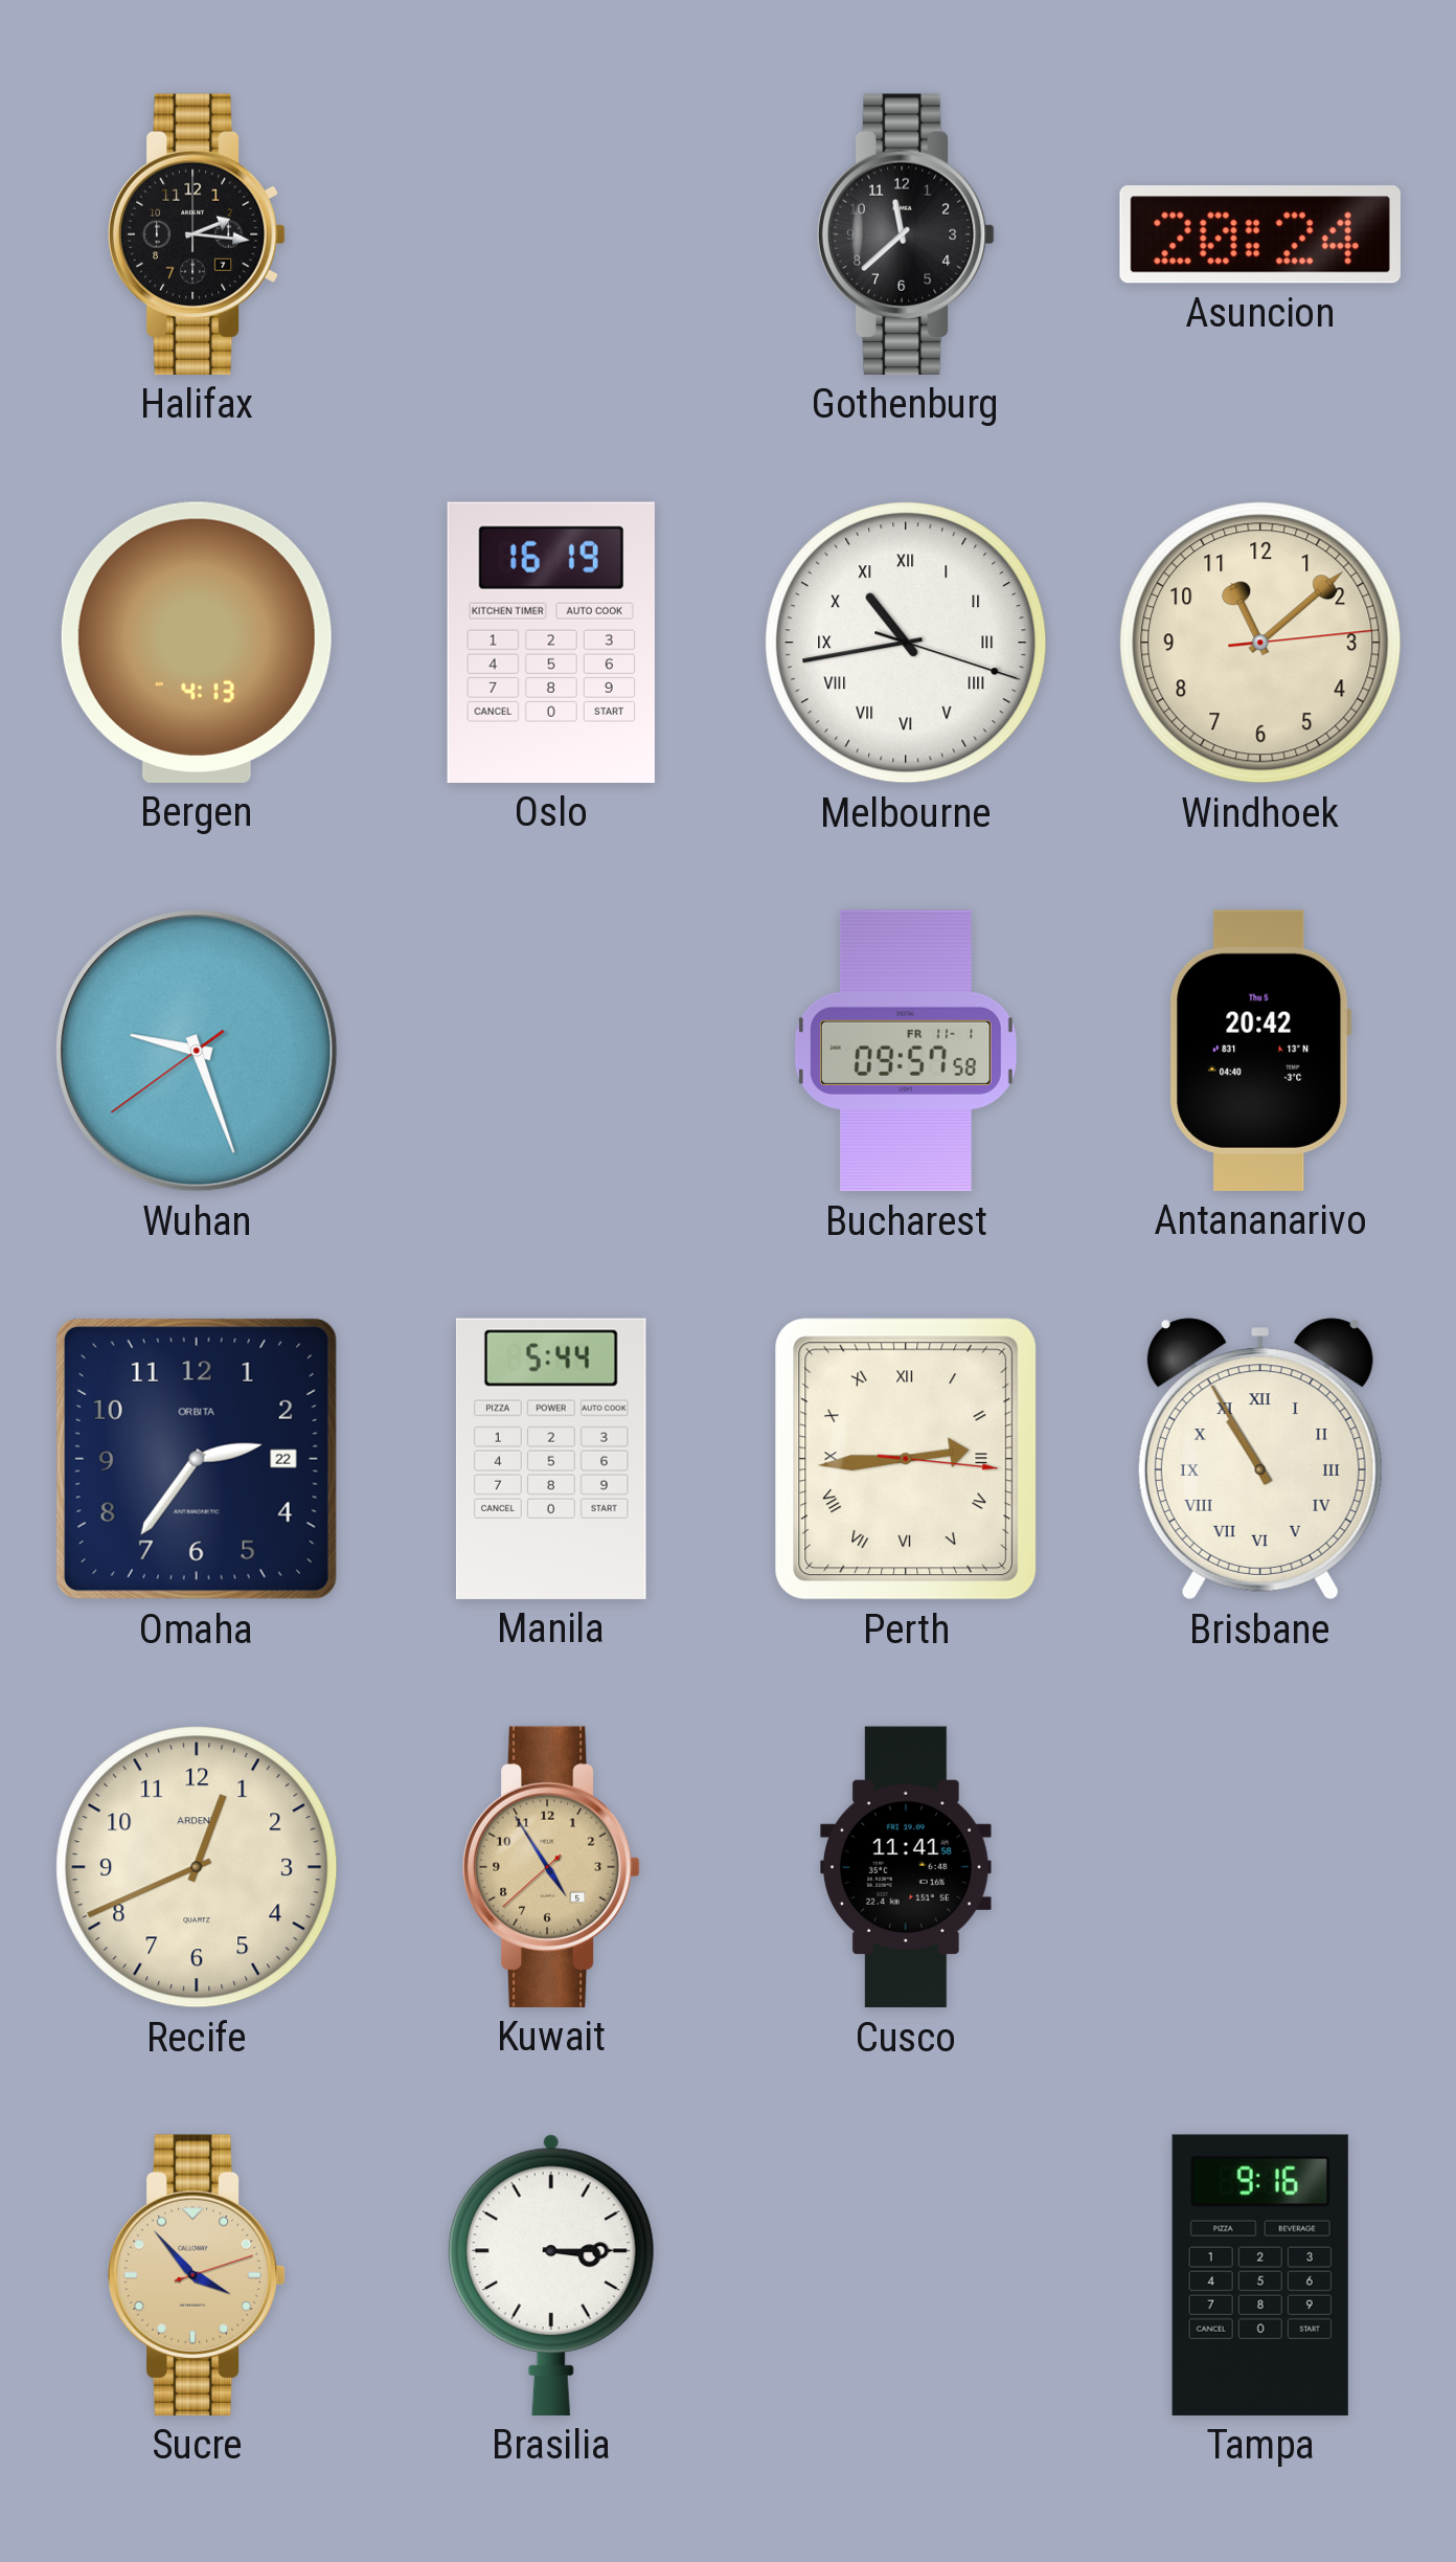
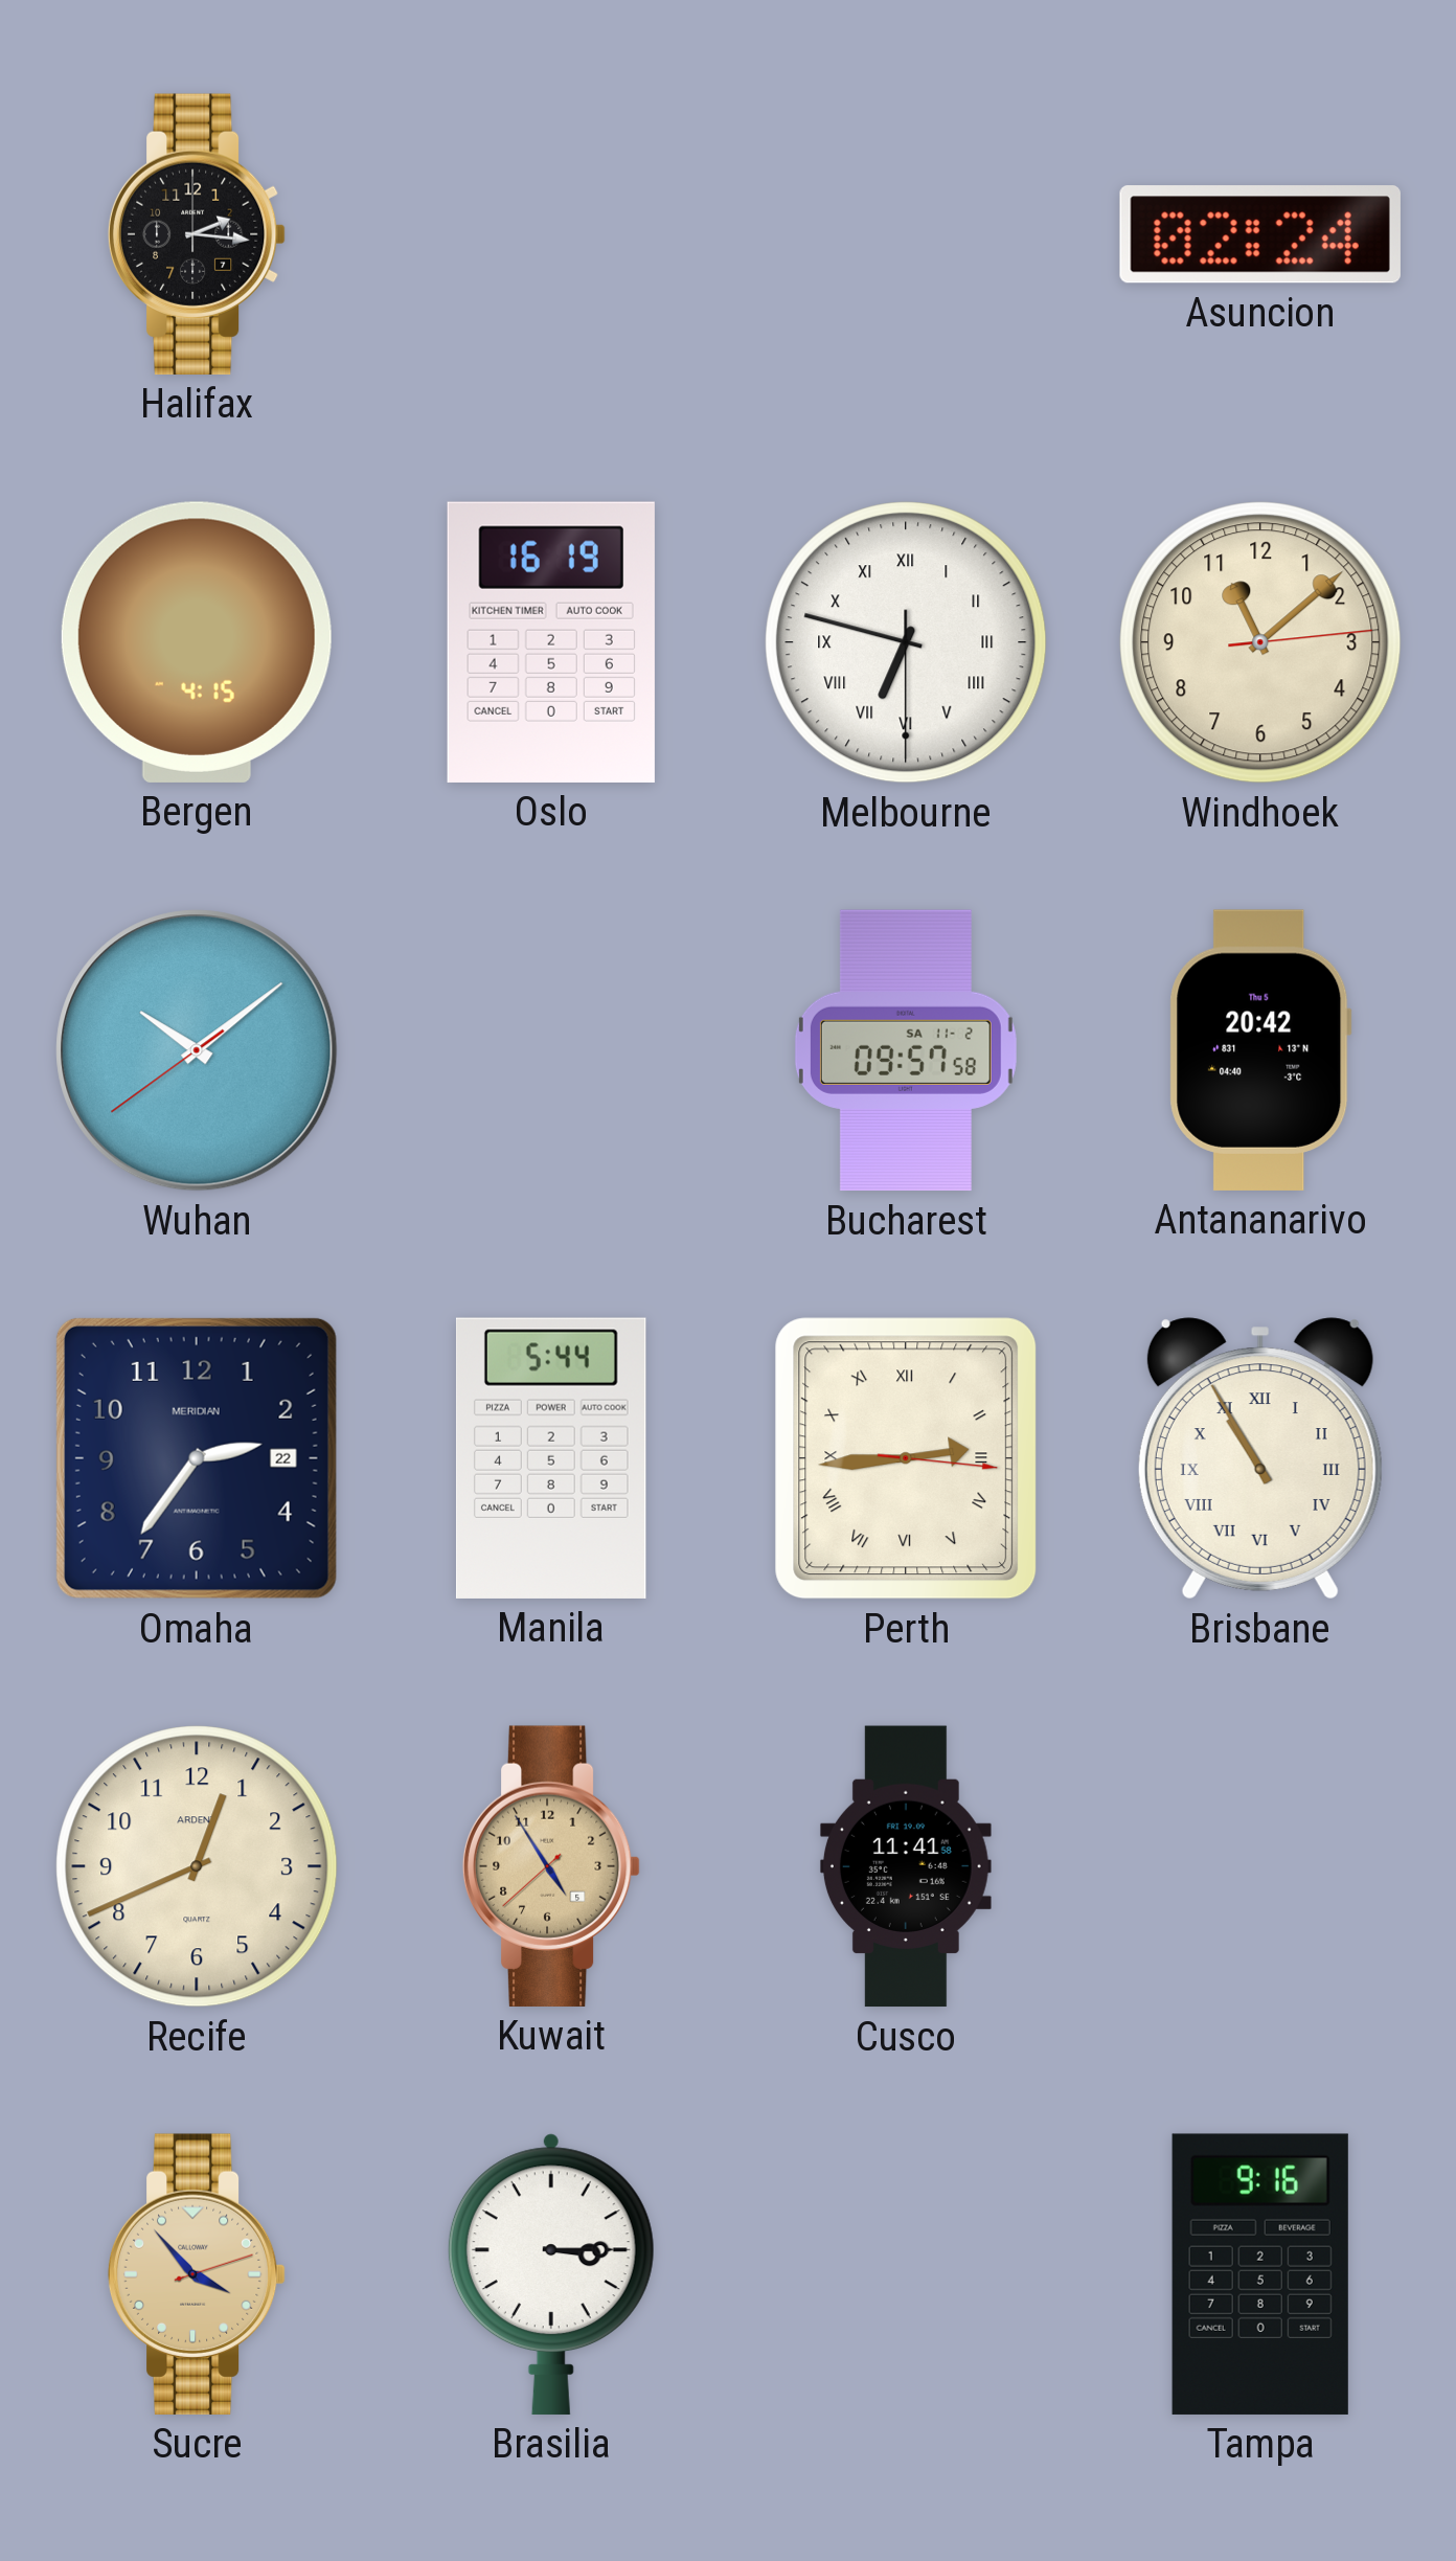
Gothenburg: 11:38 -> none
Asuncion: 20:24 -> 02:24
Bergen: 4:13 -> 4:15
Melbourne: 10:43 -> 6:47
Wuhan: 9:26 -> 10:08
Bucharest date: FR 11-1 -> SA 11-2
Omaha brand: ORBITA -> MERIDIAN
